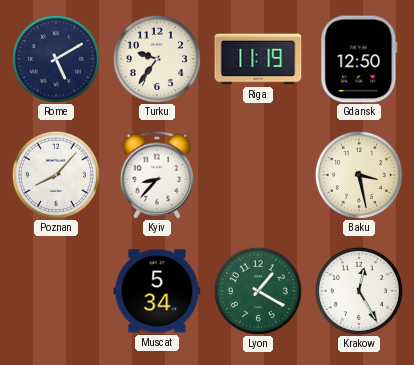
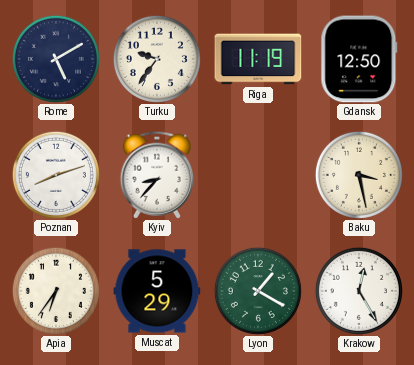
Poznan: 8:07 -> 8:12
Apia: none -> 6:36
Muscat: 5:34 -> 5:29
